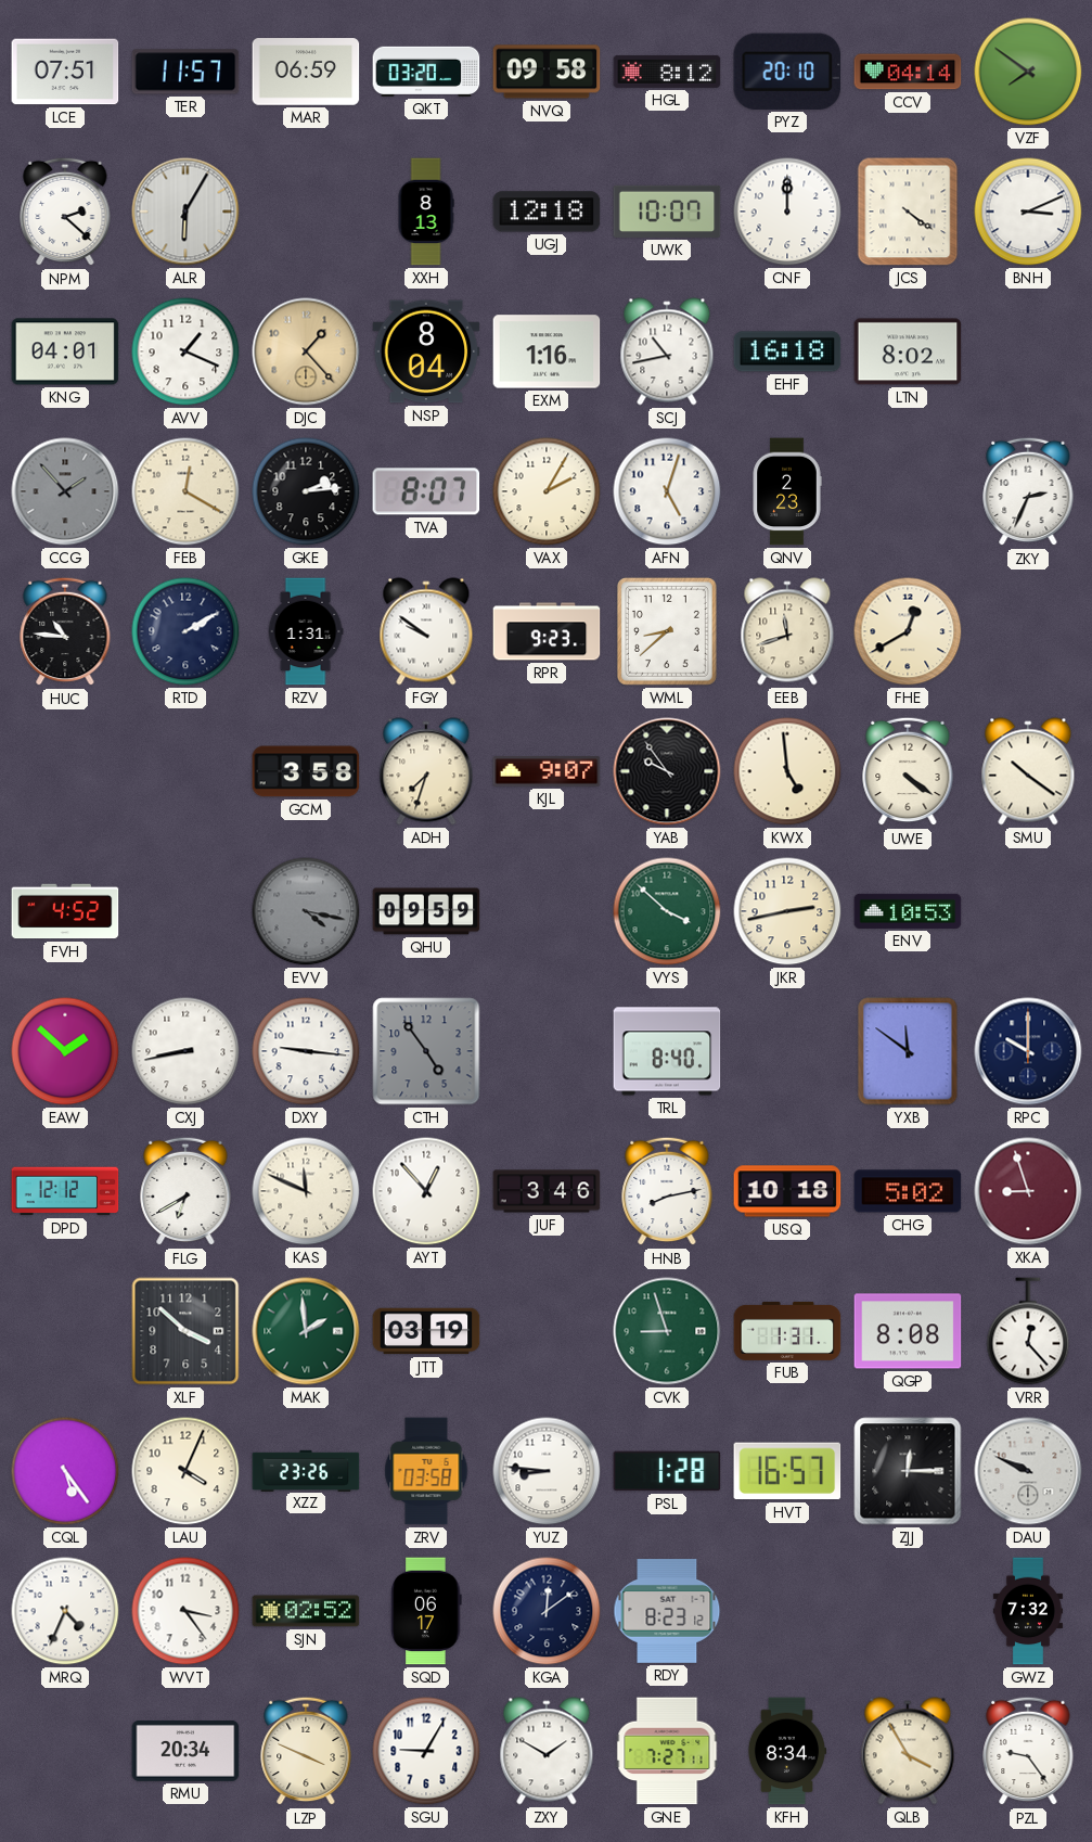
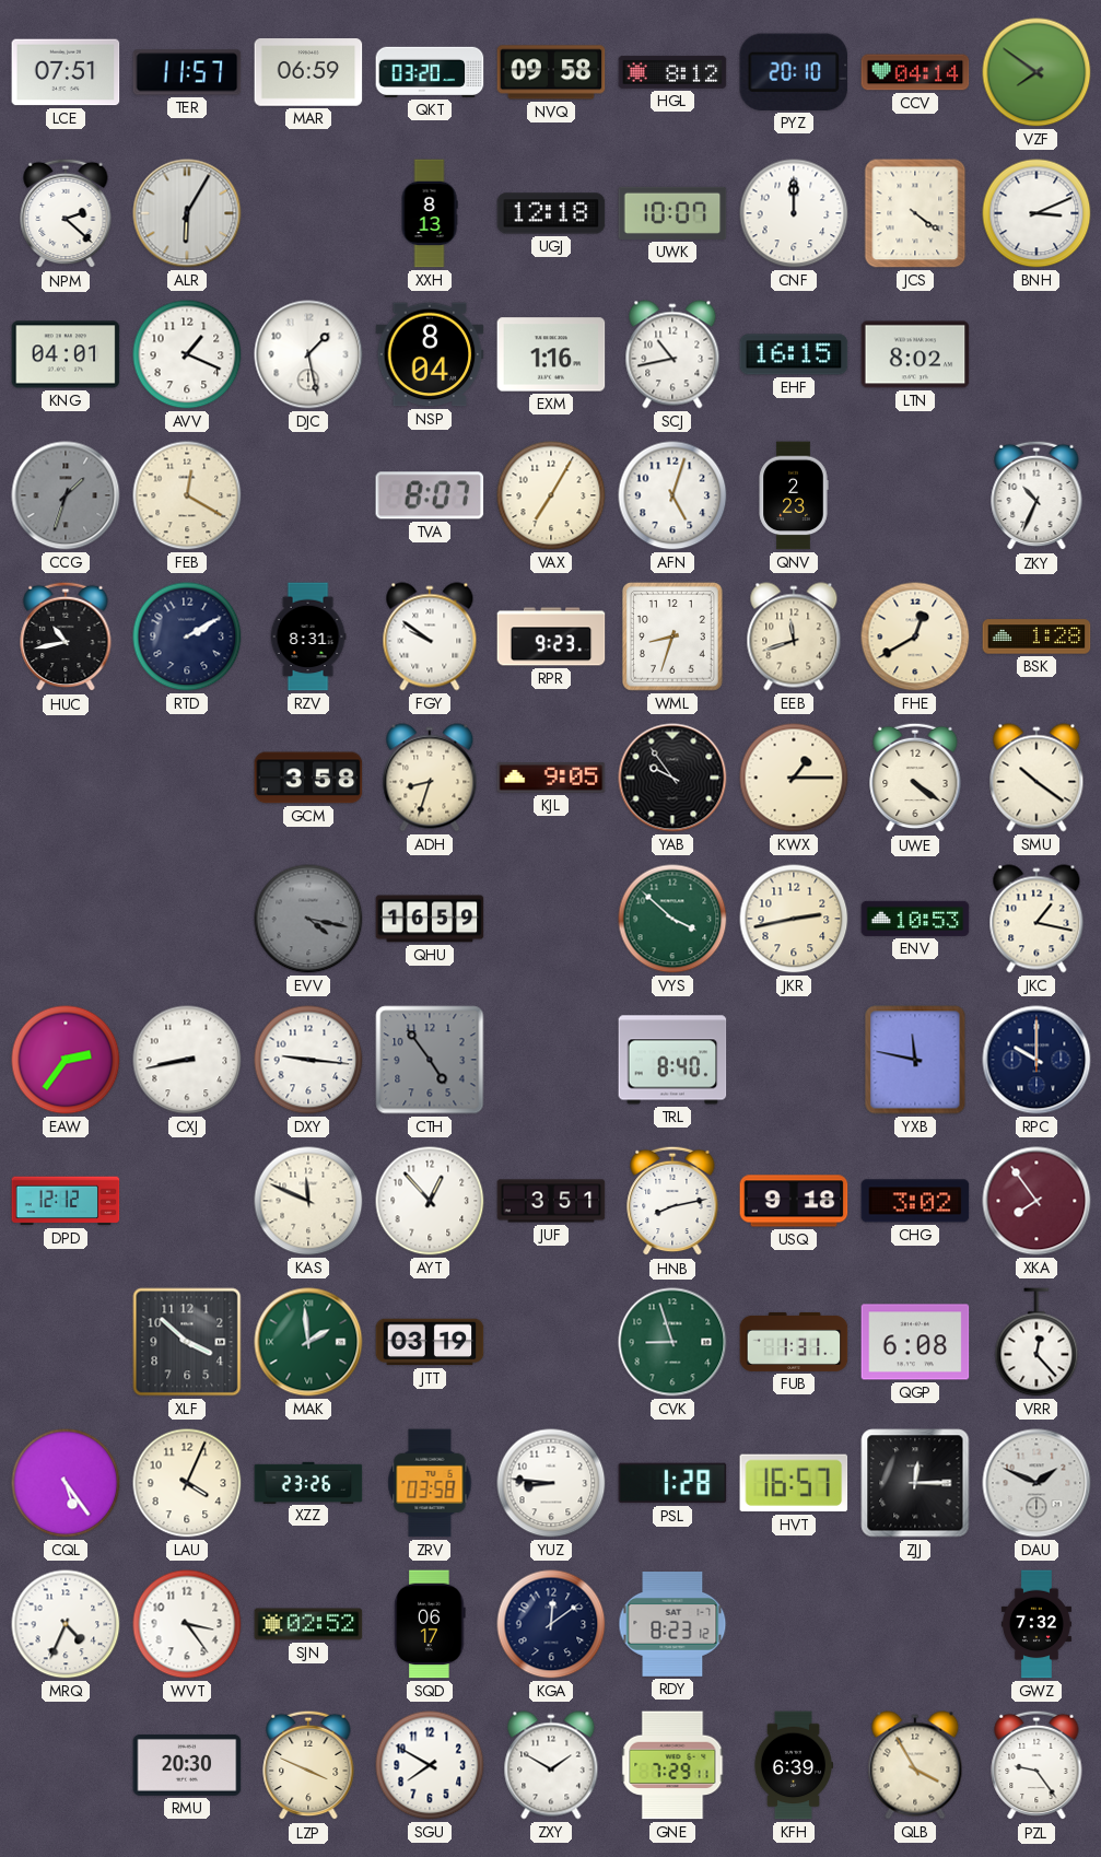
DJC: 1:23 -> 1:28
DJC dial: champagne -> white
EHF: 16:18 -> 16:15
CCG: 1:53 -> 1:33
GKE: 2:14 -> none
VAX: 2:05 -> 7:05
ZKY: 2:34 -> 10:34
HUC: 10:46 -> 10:43
RZV: 1:31 -> 8:31
WML: 8:38 -> 8:33
BSK: none -> 1:28
ADH: 7:33 -> 8:33
KJL: 9:07 -> 9:05
KWX: 4:59 -> 1:15
FVH: 4:52 -> none
QHU: 09:59 -> 16:59
JKC: none -> 1:17
EAW: 1:52 -> 2:36
YXB: 11:51 -> 11:47
FLG: 6:40 -> none
JUF: 3:46 -> 3:51
USQ: 10:18 -> 9:18
CHG: 5:02 -> 3:02
XKA: 8:57 -> 7:54
QGP: 8:08 -> 6:08
DAU: 9:49 -> 1:49
RMU: 20:34 -> 20:30
SGU: 9:05 -> 7:50
GNE: 7:27 -> 7:29
KFH: 8:34 -> 6:39
